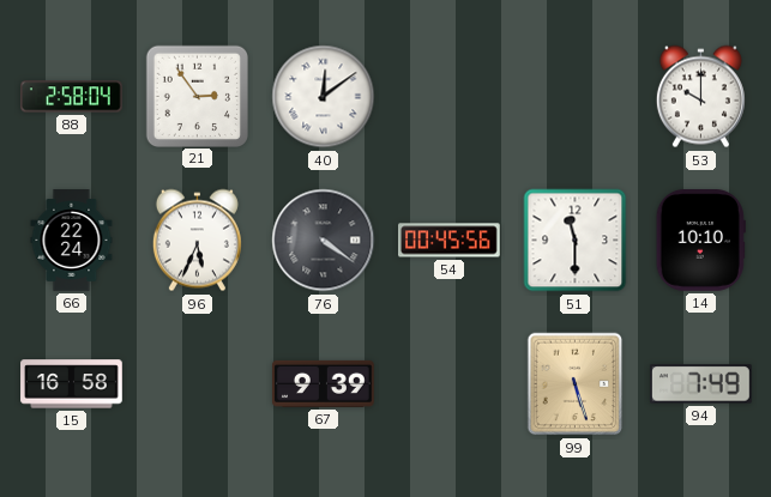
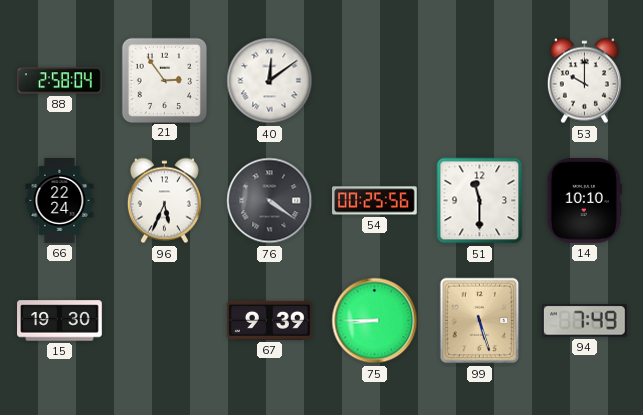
54: 00:45 -> 00:25
15: 16:58 -> 19:30
75: none -> 8:45
